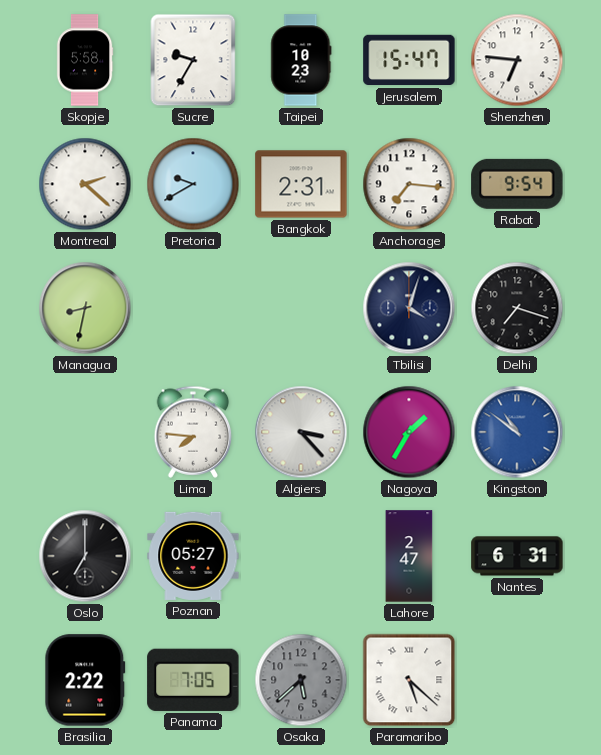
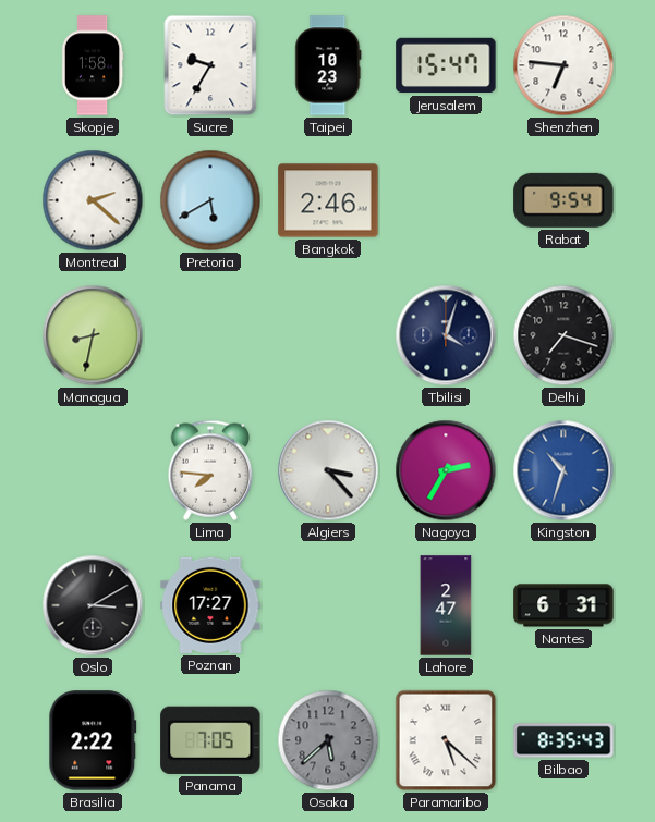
Skopje: 5:58 -> 1:58
Pretoria: 9:40 -> 5:40
Bangkok: 2:31 -> 2:46
Anchorage: 7:16 -> none
Nagoya: 1:35 -> 2:35
Kingston: 10:51 -> 10:33
Oslo: 7:00 -> 3:10
Poznan: 05:27 -> 17:27
Bilbao: none -> 8:35
